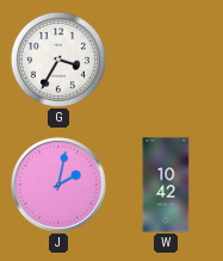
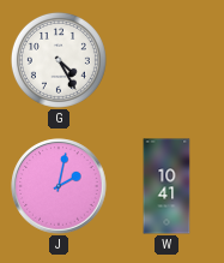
G: 3:35 -> 4:25
W: 10:42 -> 10:41
